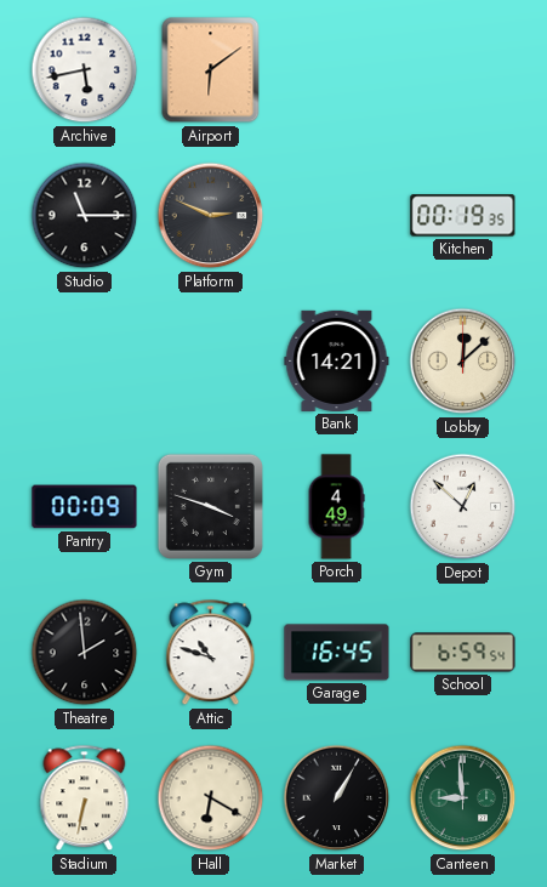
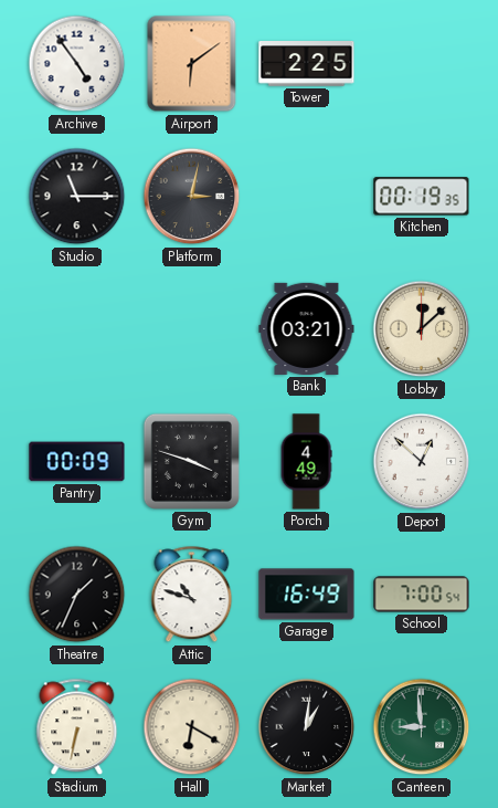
Archive: 5:43 -> 4:54
Tower: none -> 2:25
Platform: 2:49 -> 3:02
Bank: 14:21 -> 03:21
Theatre: 1:59 -> 1:34
Garage: 16:45 -> 16:49
School: 6:59 -> 7:00
Market: 1:05 -> 1:01
